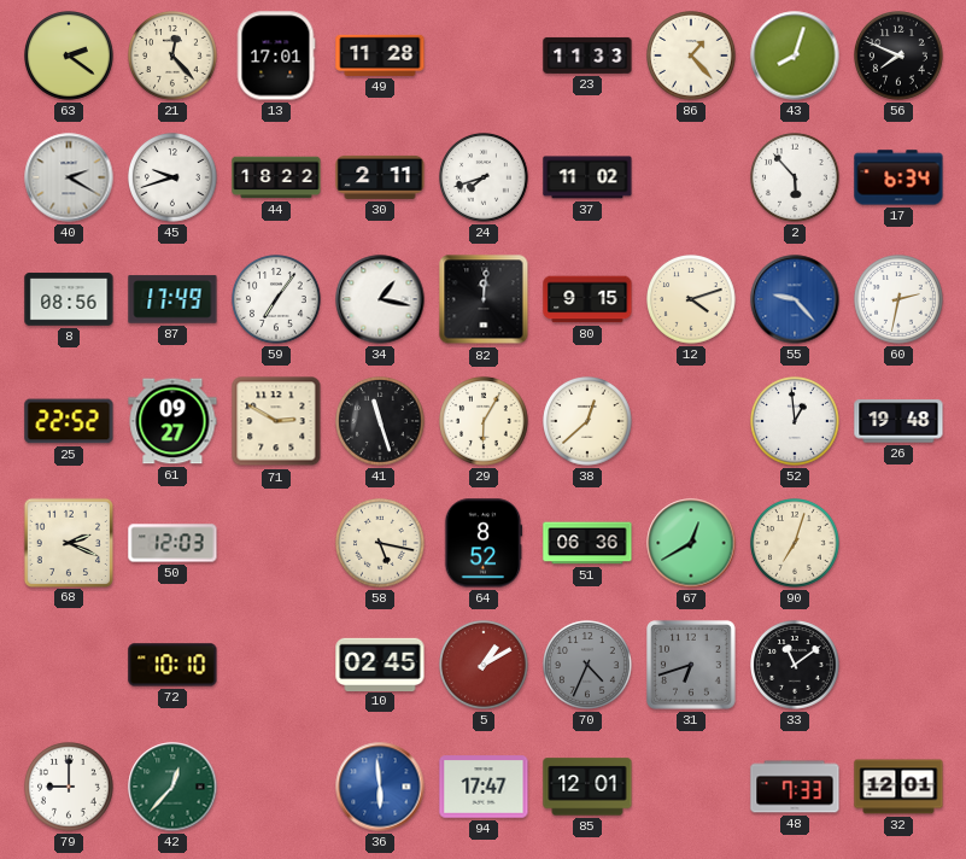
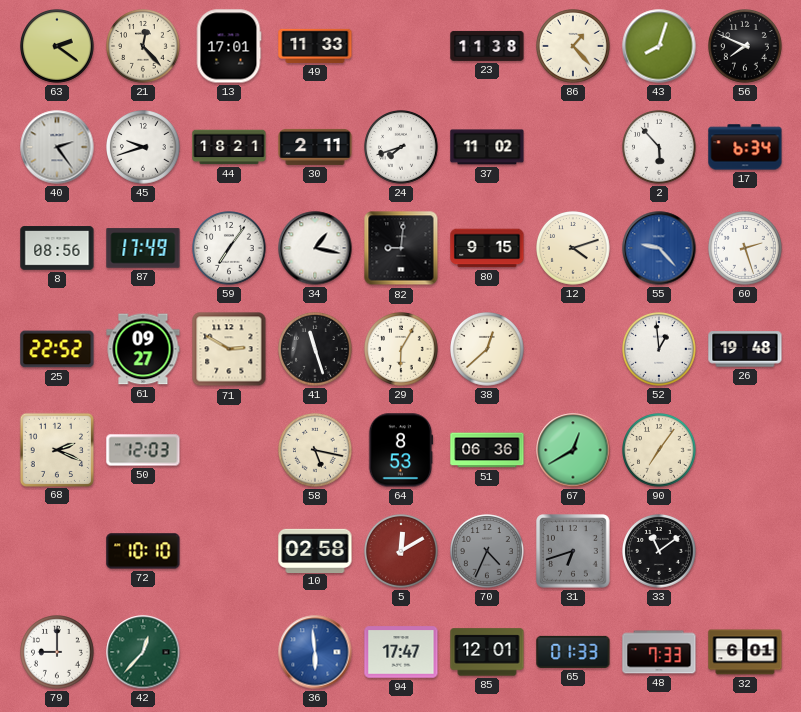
49: 11:28 -> 11:33
23: 11:33 -> 11:38
40: 2:20 -> 2:24
44: 18:22 -> 18:21
82: 12:01 -> 9:01
60: 2:32 -> 2:27
64: 8:52 -> 8:53
90: 7:03 -> 7:06
10: 02:45 -> 02:58
5: 1:10 -> 12:10
65: none -> 01:33
32: 12:01 -> 6:01
